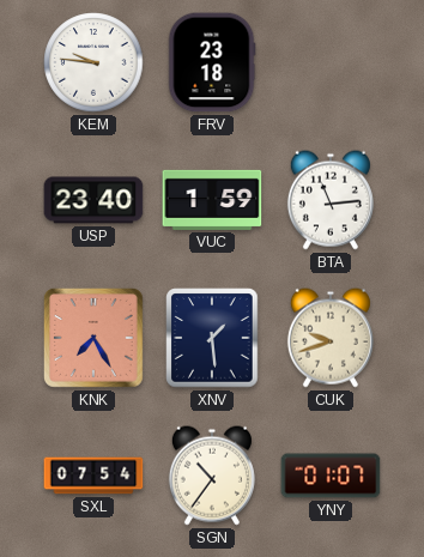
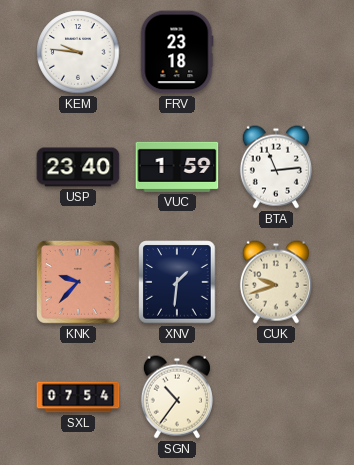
KNK: 7:25 -> 9:37
XNV: 1:29 -> 1:31
YNY: 01:07 -> none
